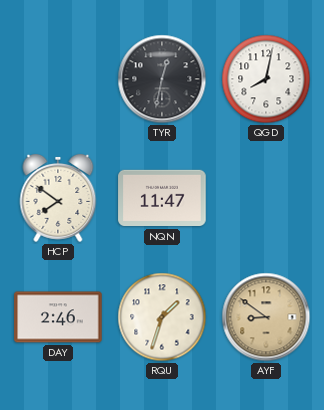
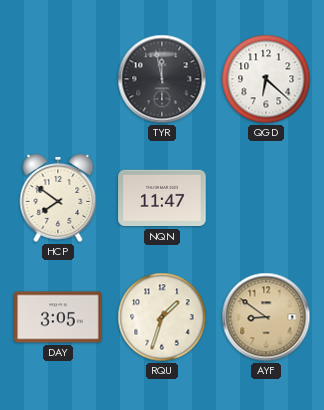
TYR: 12:32 -> 11:58
QGD: 8:02 -> 6:22
DAY: 2:46 -> 3:05
